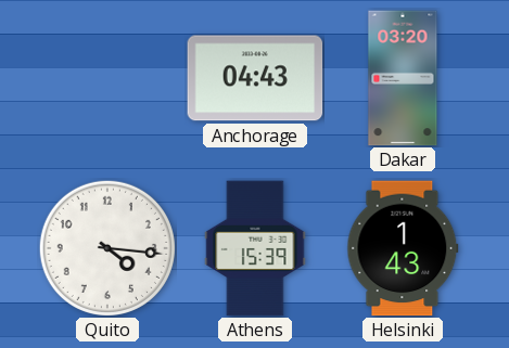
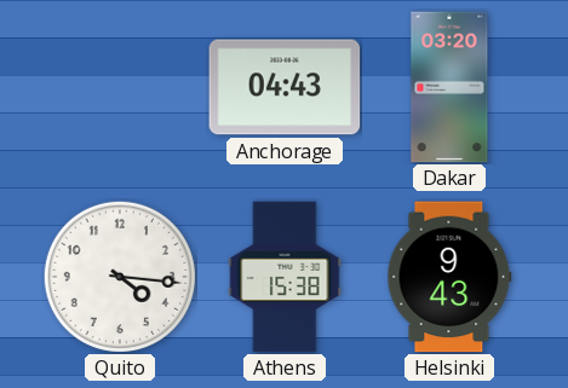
Athens: 15:39 -> 15:38
Helsinki: 1:43 -> 9:43
